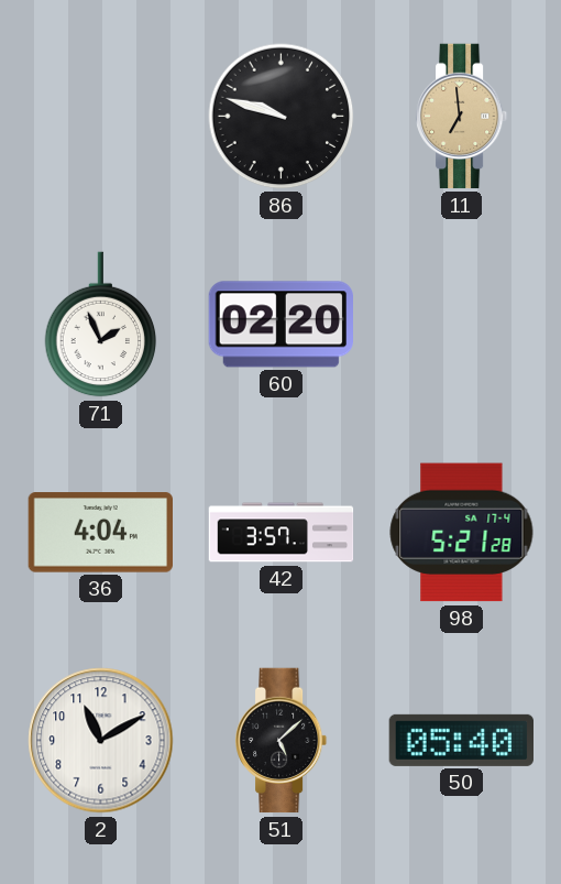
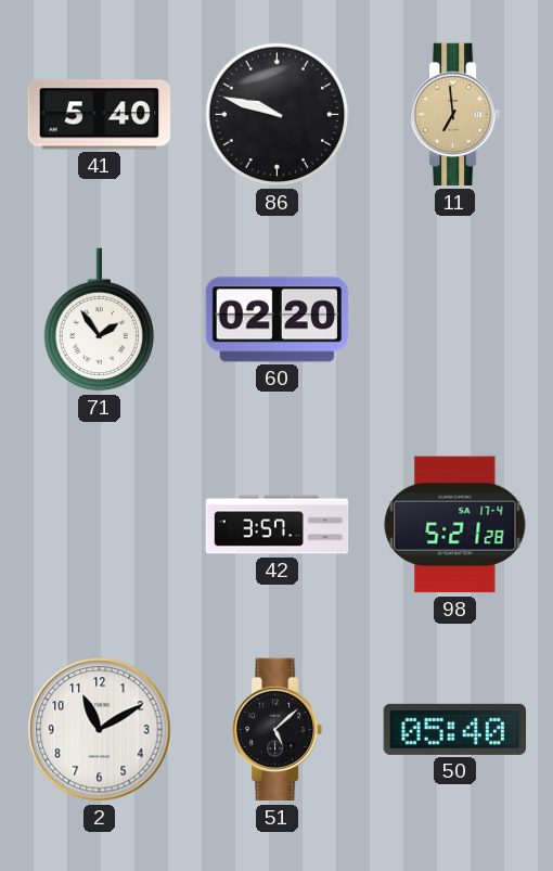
41: none -> 5:40
71: 1:56 -> 1:54
36: 4:04 -> none
